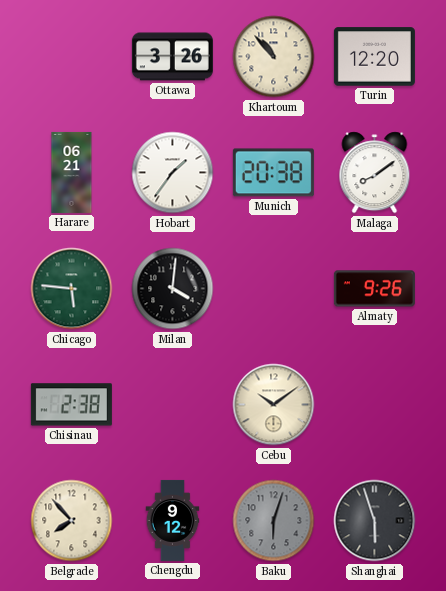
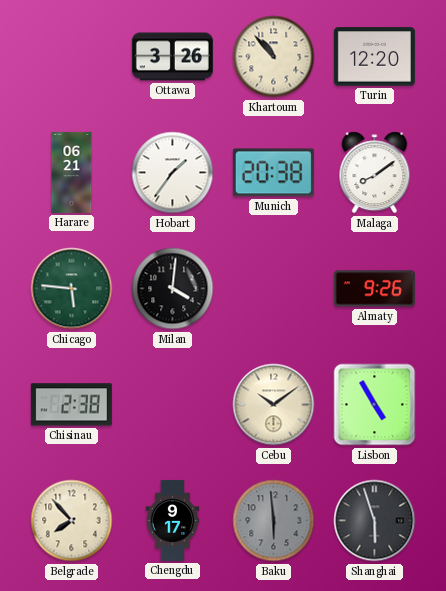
Lisbon: none -> 4:55
Chengdu: 9:12 -> 9:17
Baku: 6:03 -> 5:59
